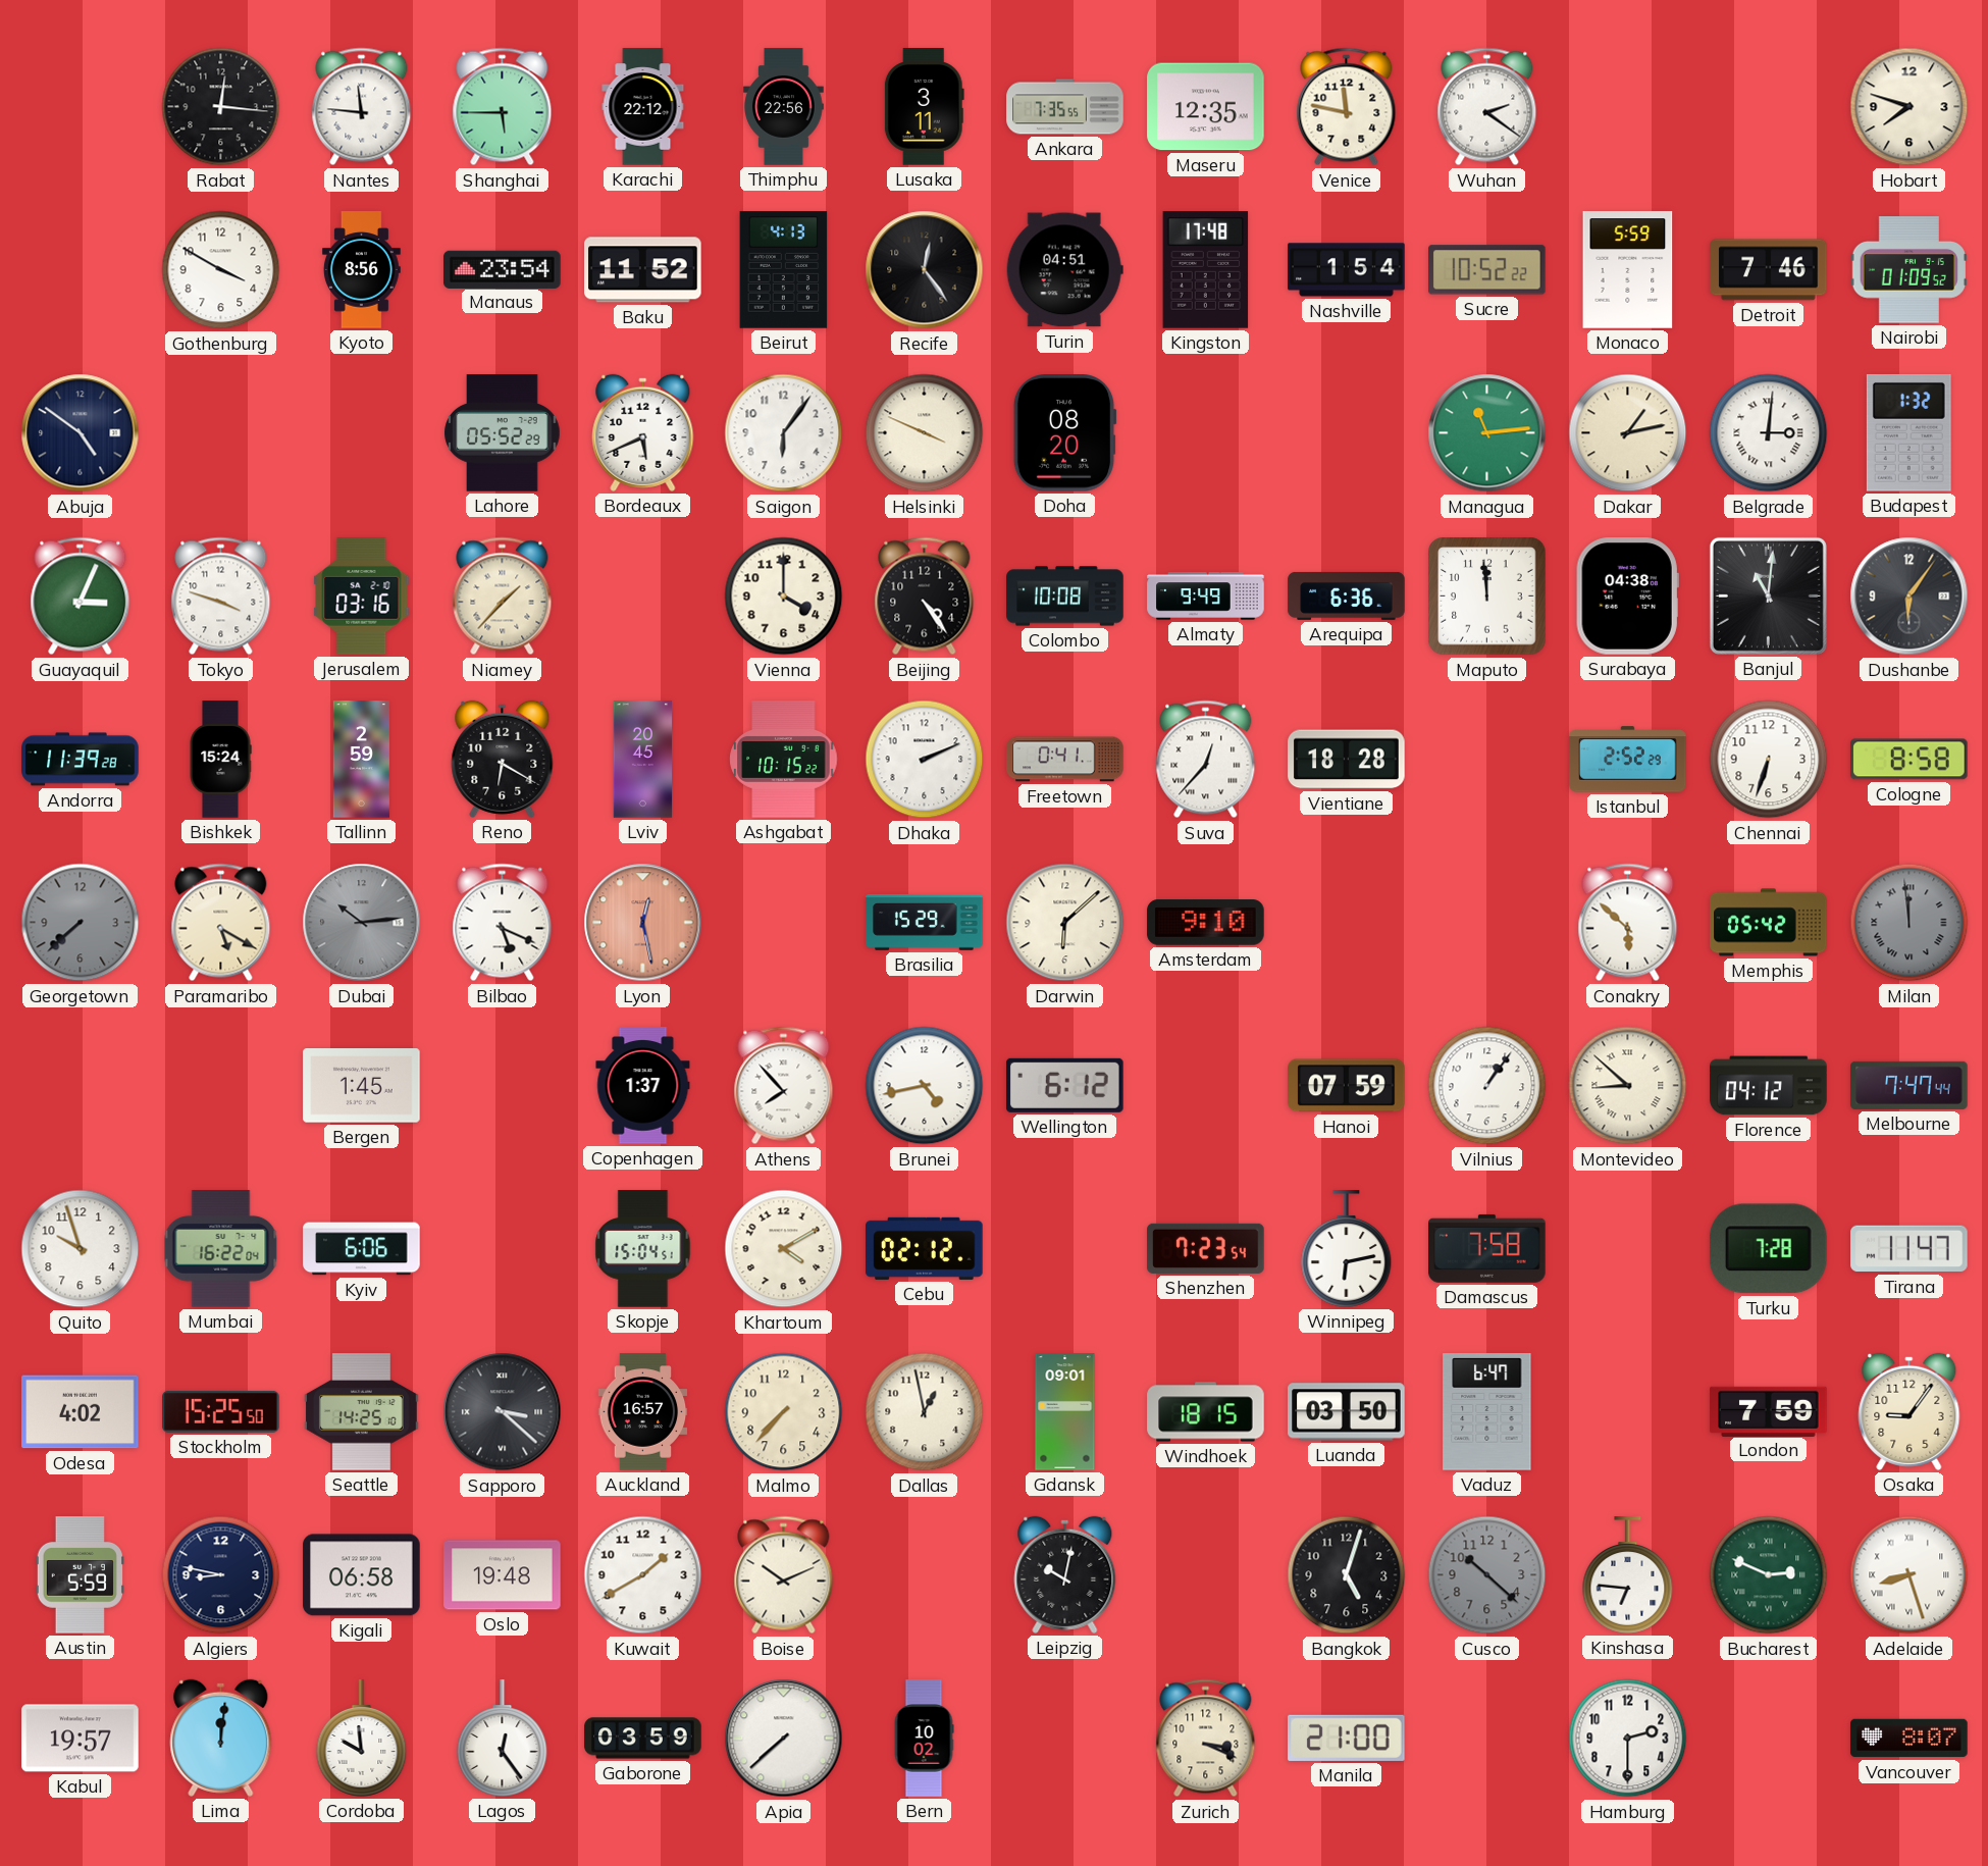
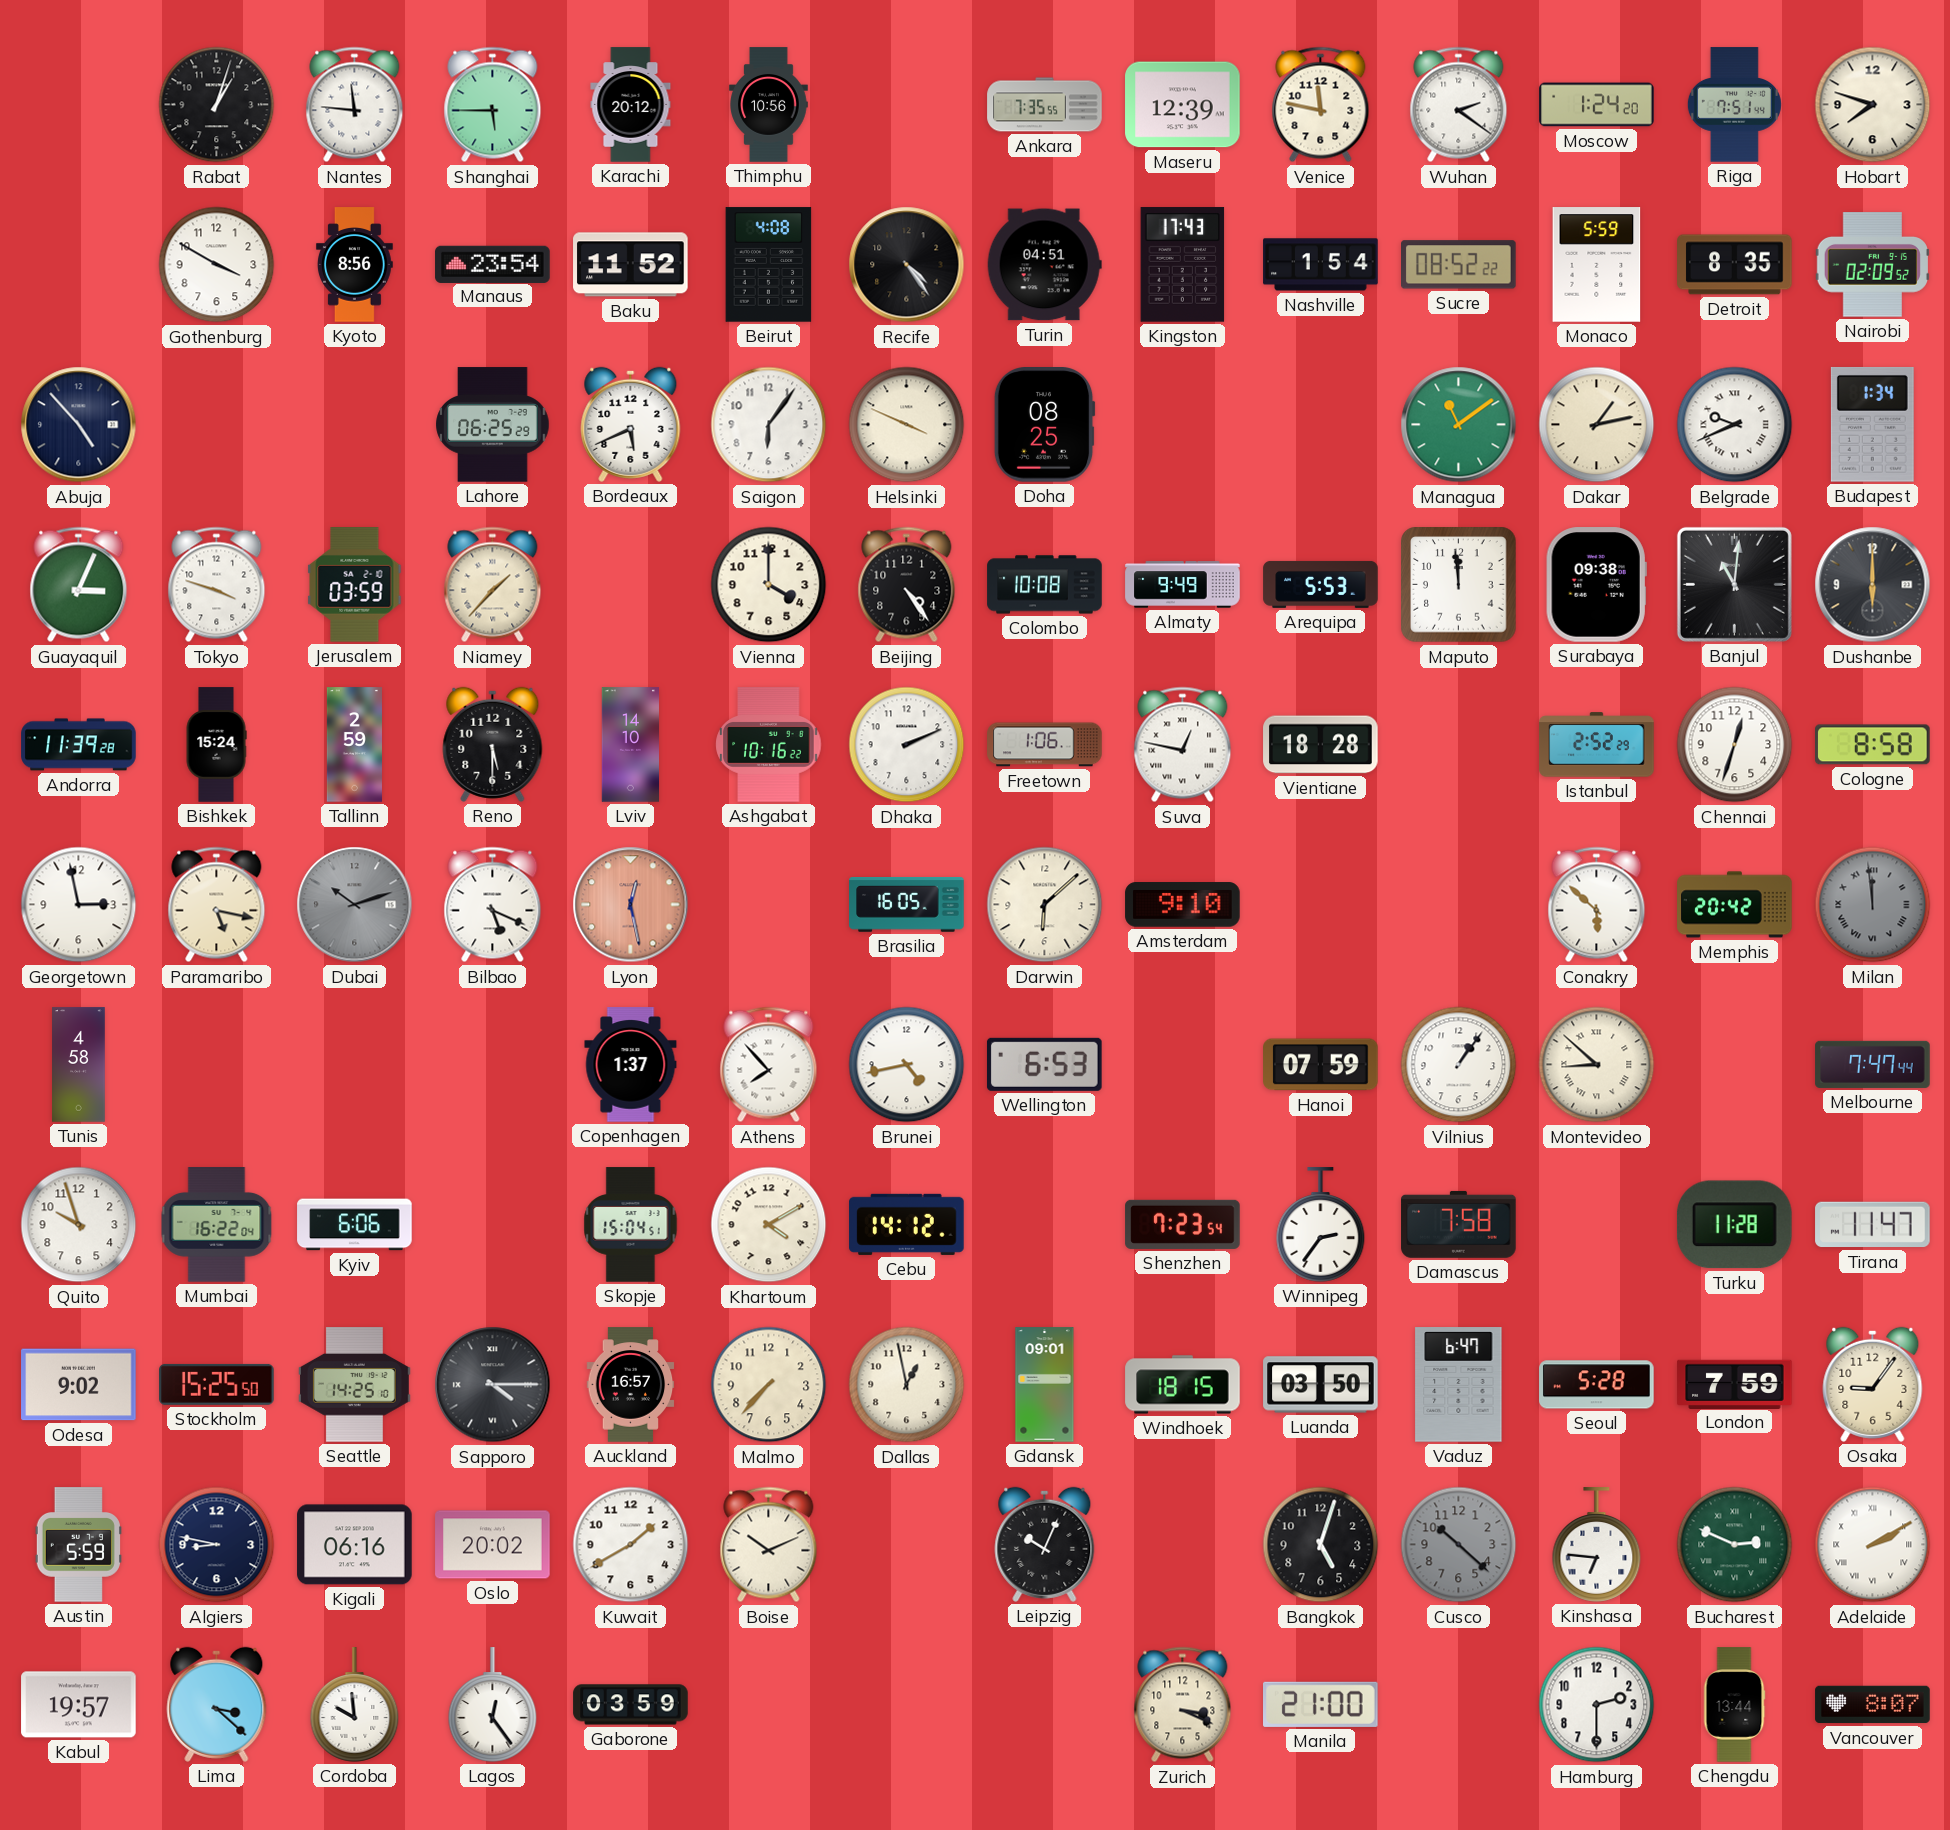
Rabat: 12:16 -> 1:03
Karachi: 22:12 -> 20:12
Thimphu: 22:56 -> 10:56
Lusaka: 3:11 -> none
Maseru: 12:35 -> 12:39
Moscow: none -> 1:24
Riga: none -> 7:51
Beirut: 4:13 -> 4:08
Recife: 12:24 -> 4:24
Kingston: 17:48 -> 17:43
Sucre: 10:52 -> 08:52
Detroit: 7:46 -> 8:35
Nairobi: 01:09 -> 02:09
Abuja: 4:51 -> 4:53
Lahore: 05:52 -> 06:25
Doha: 08:20 -> 08:25
Managua: 11:14 -> 11:09
Belgrade: 3:01 -> 9:41
Budapest: 1:32 -> 1:34
Jerusalem: 03:16 -> 03:59
Arequipa: 6:36 -> 5:53
Surabaya: 04:38 -> 09:38
Dushanbe: 6:06 -> 6:00
Reno: 6:20 -> 5:30
Lviv: 20:45 -> 14:10
Ashgabat: 10:15 -> 10:16
Freetown: 0:41 -> 1:06
Suva: 12:37 -> 12:47
Chennai: 6:33 -> 12:33
Georgetown: 7:38 -> 2:58
Georgetown dial: grey -> white
Paramaribo: 5:20 -> 5:17
Dubai: 10:14 -> 10:12
Brasilia: 15:29 -> 16:05
Memphis: 05:42 -> 20:42
Tunis: none -> 4:58
Bergen: 1:45 -> none
Wellington: 6:12 -> 6:53
Florence: 04:12 -> none
Cebu: 02:12 -> 14:12
Winnipeg: 6:13 -> 2:36
Turku: 7:28 -> 11:28
Odesa: 4:02 -> 9:02
Sapporo: 3:22 -> 4:15
Seoul: none -> 5:28
Kigali: 06:58 -> 06:16
Oslo: 19:48 -> 20:02
Leipzig: 10:02 -> 10:04
Adelaide: 8:27 -> 2:10
Lima: 12:01 -> 3:22
Apia: 7:38 -> none
Bern: 10:02 -> none
Chengdu: none -> 13:44
